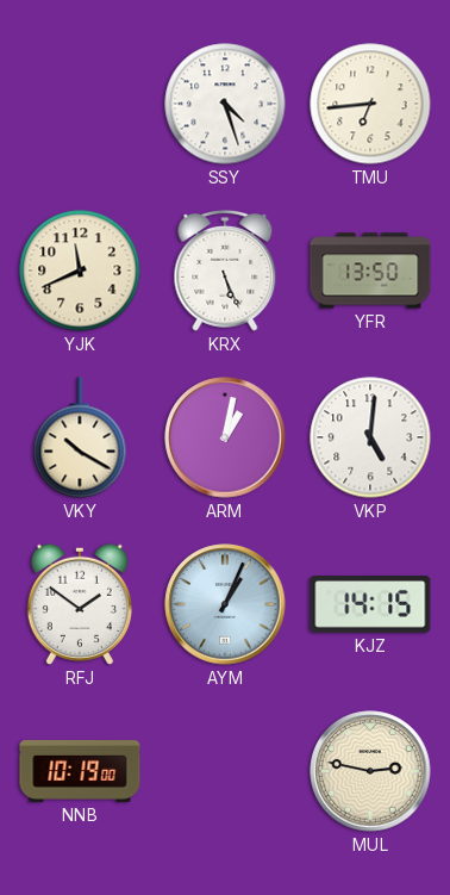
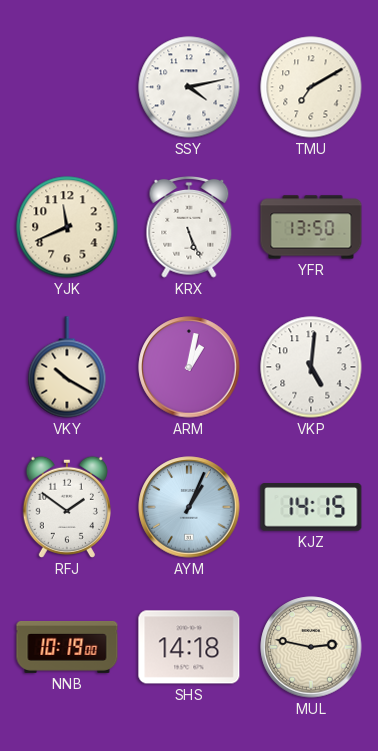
SSY: 4:27 -> 4:13
TMU: 6:44 -> 7:10
SHS: none -> 14:18
